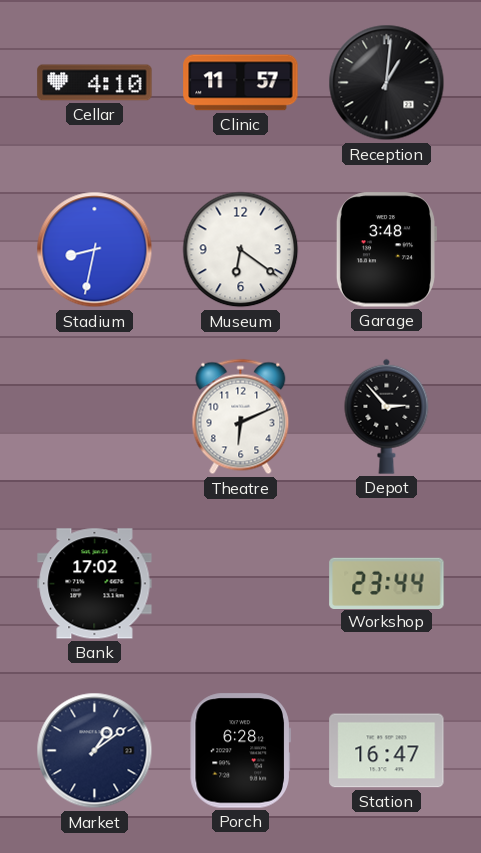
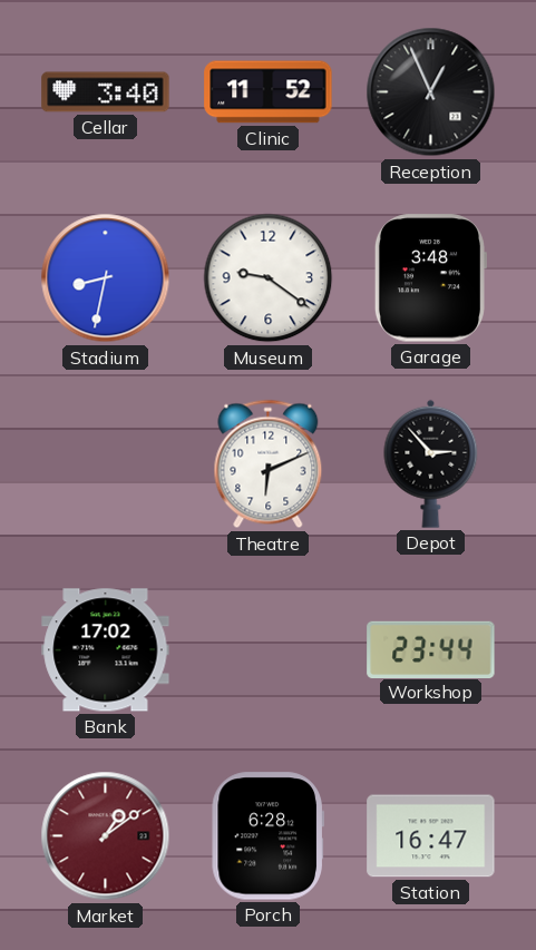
Cellar: 4:10 -> 3:40
Clinic: 11:57 -> 11:52
Reception: 1:01 -> 12:56
Museum: 6:21 -> 9:21
Market dial: navy -> burgundy
